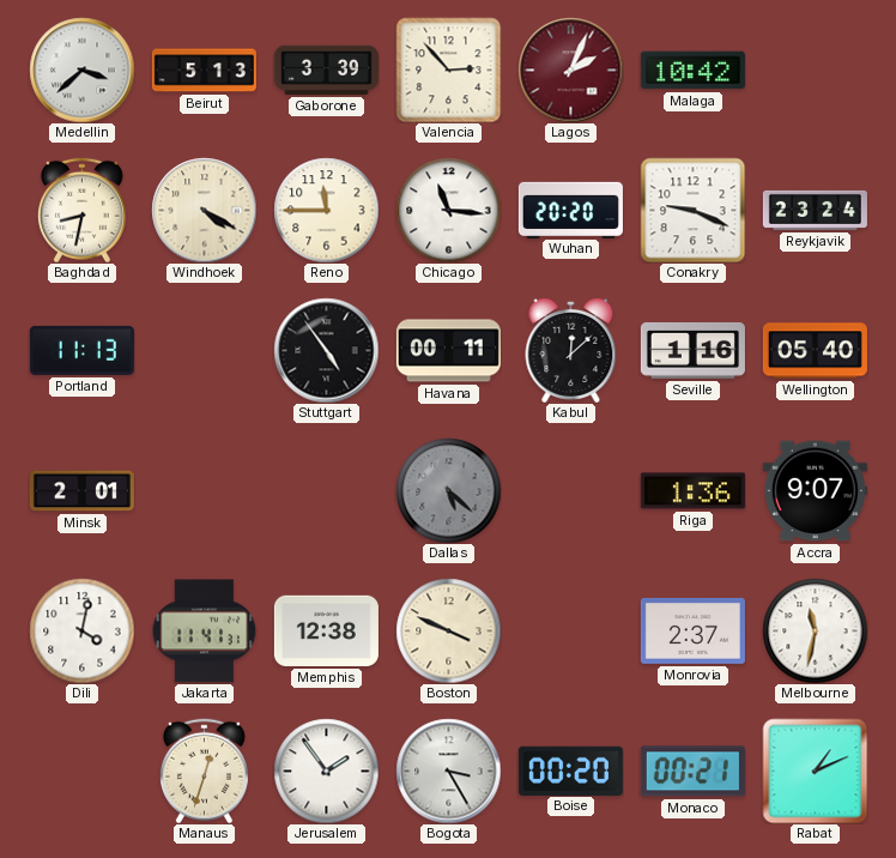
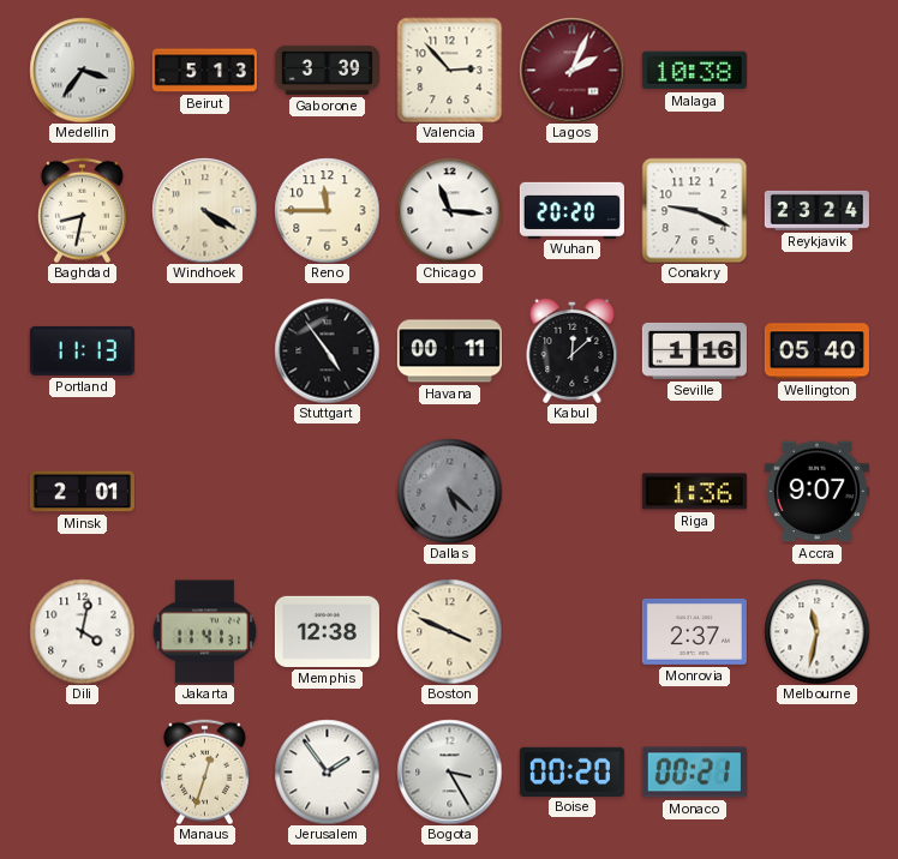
Medellin: 3:38 -> 3:36
Malaga: 10:42 -> 10:38
Rabat: 1:11 -> none
